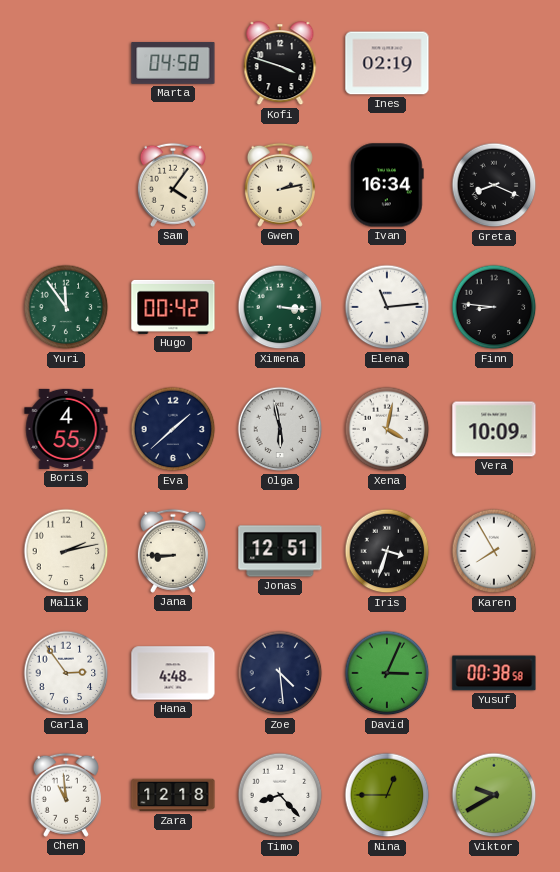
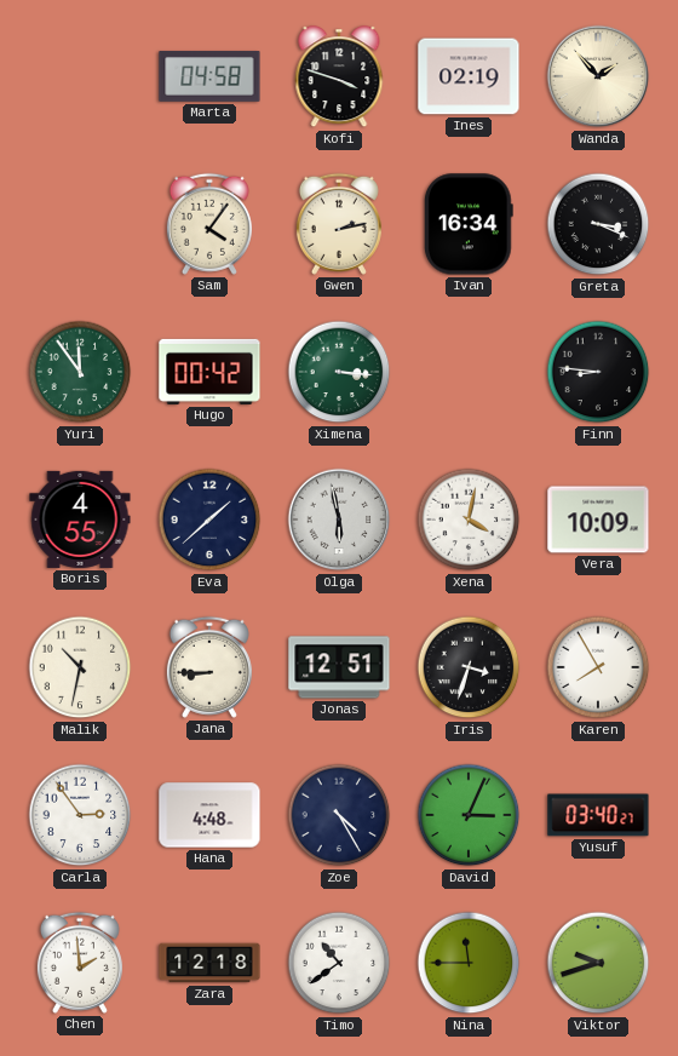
Wanda: none -> 1:53
Greta: 8:19 -> 3:19
Elena: 11:14 -> none
Malik: 2:13 -> 10:32
Zoe: 4:29 -> 4:25
Yusuf: 00:38 -> 03:40
Chen: 10:59 -> 1:59
Timo: 8:23 -> 10:39
Nina: 12:45 -> 11:45
Viktor: 9:40 -> 9:42
